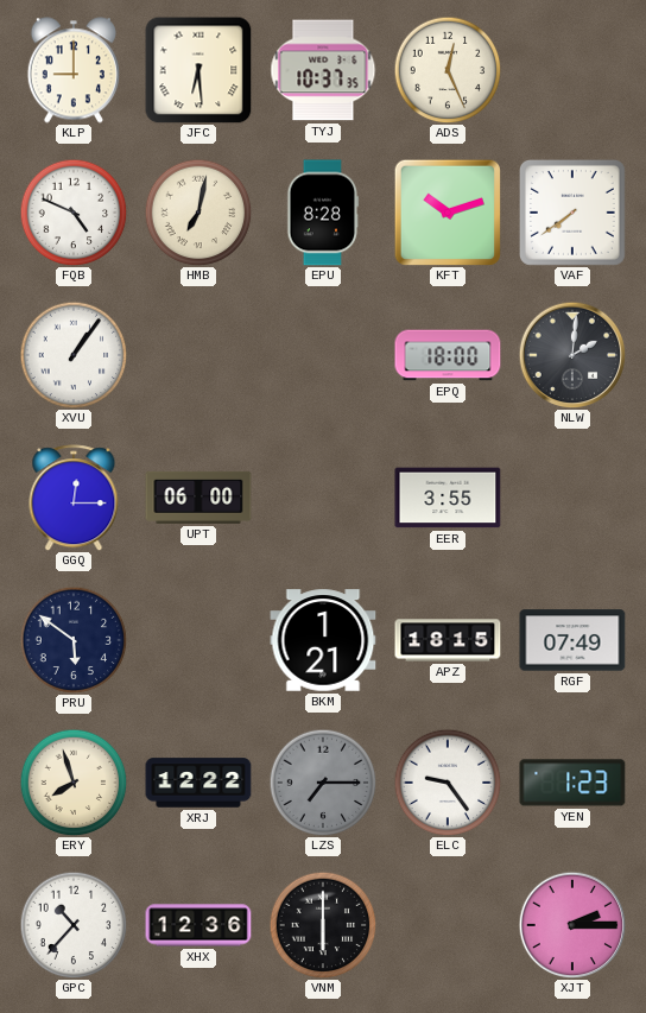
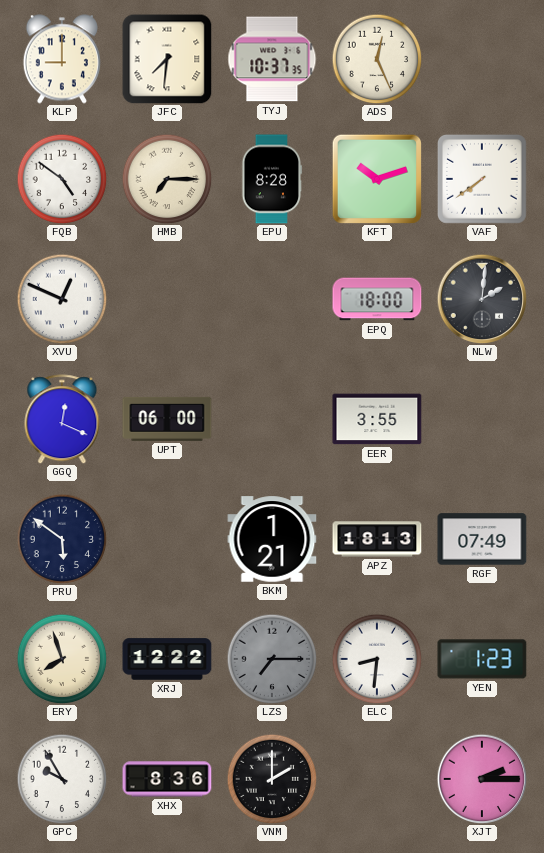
JFC: 6:29 -> 7:31
FQB: 4:49 -> 4:51
HMB: 7:02 -> 7:15
XVU: 1:06 -> 12:49
GGQ: 12:15 -> 12:19
APZ: 18:15 -> 18:13
ELC: 9:24 -> 8:31
GPC: 10:37 -> 9:55
XHX: 12:36 -> 8:36
VNM: 6:00 -> 2:00
